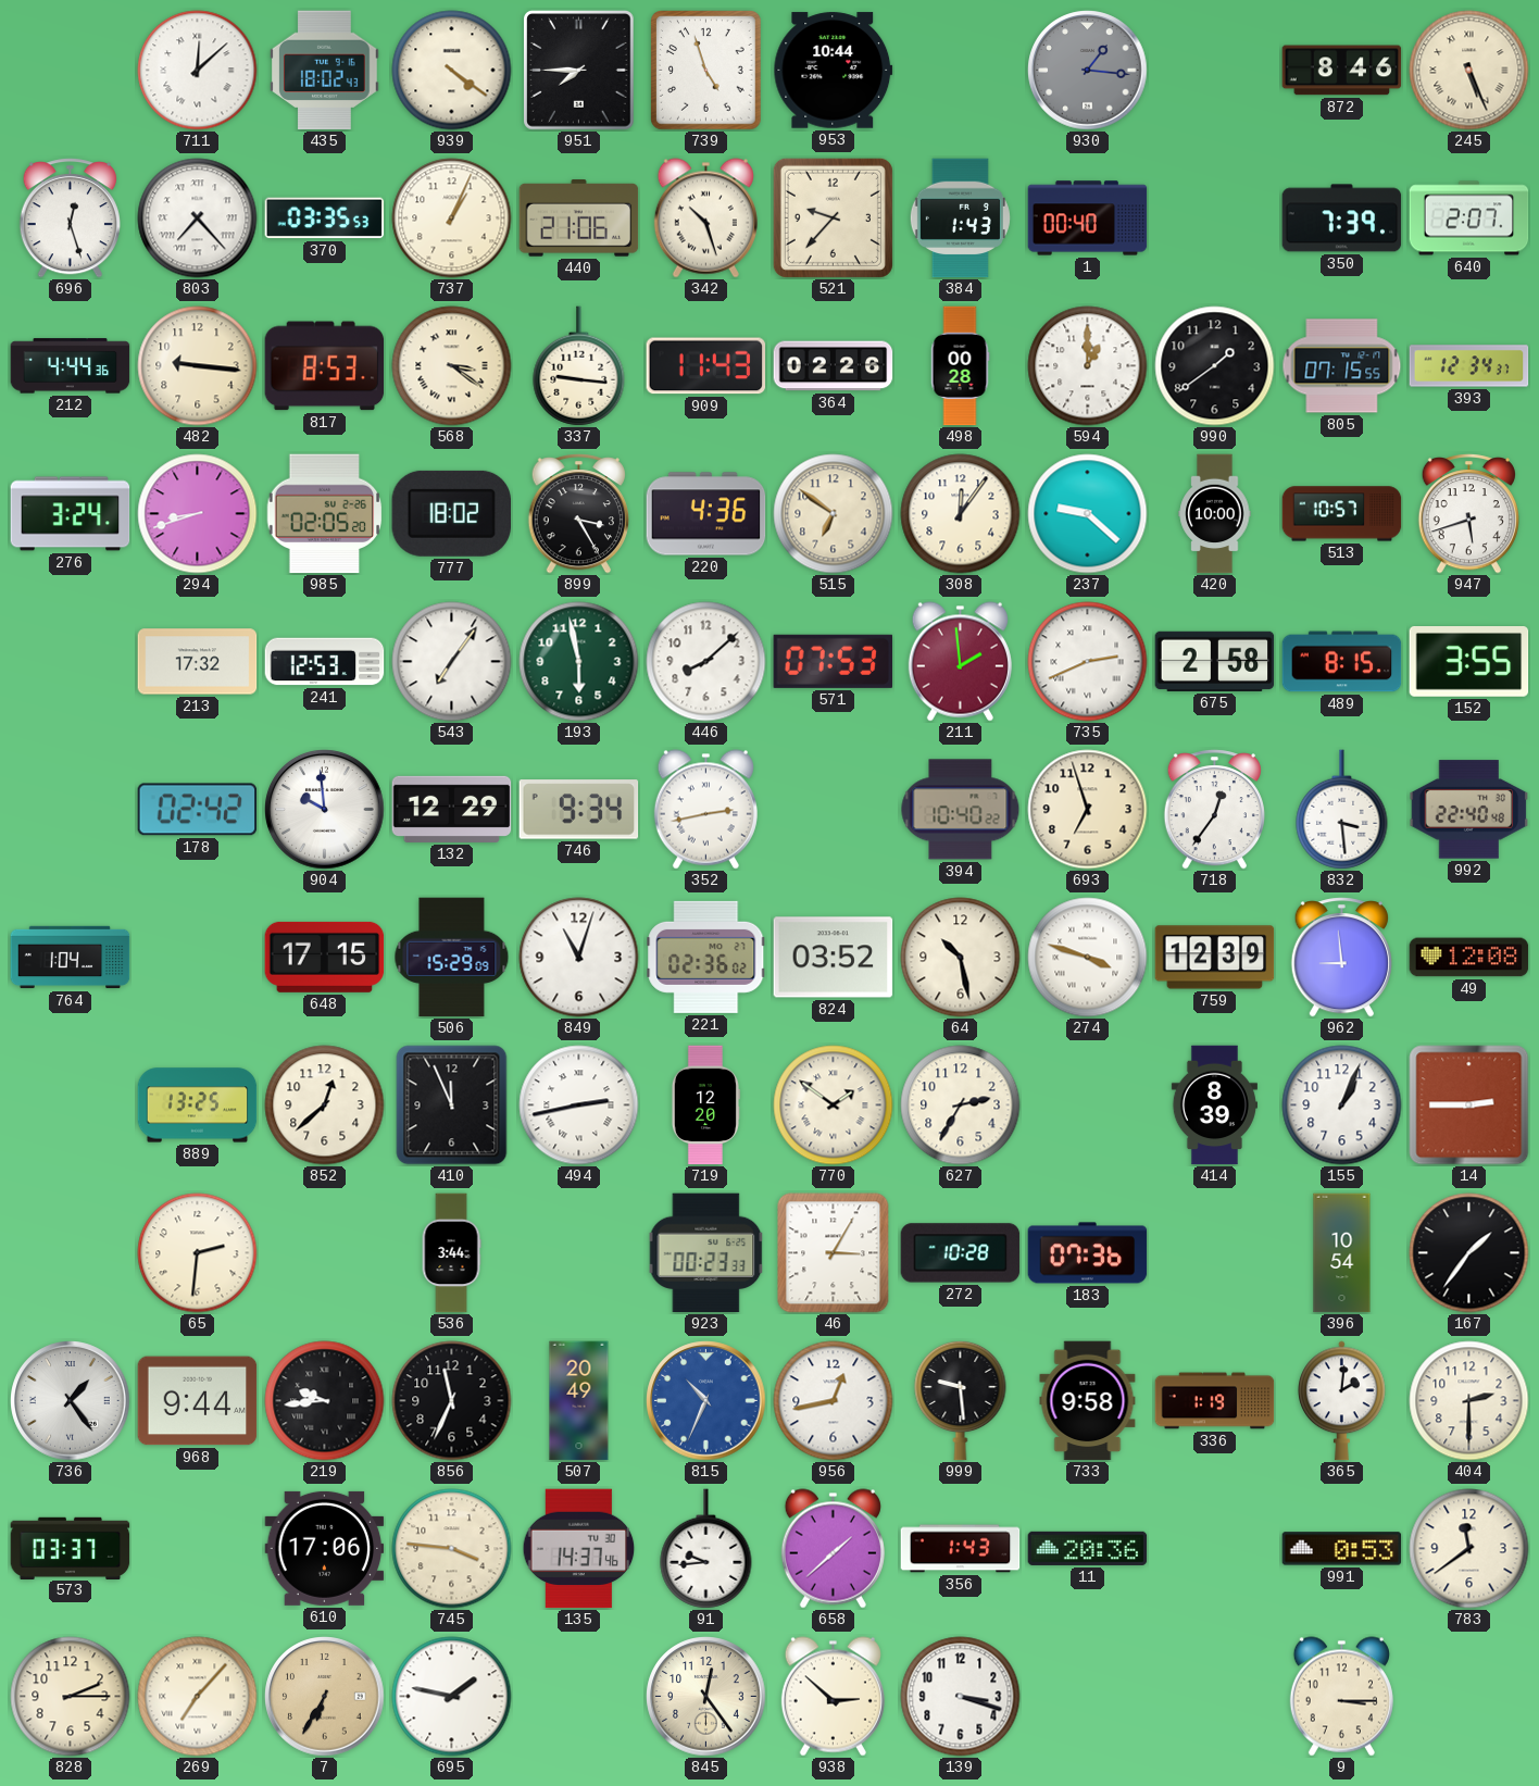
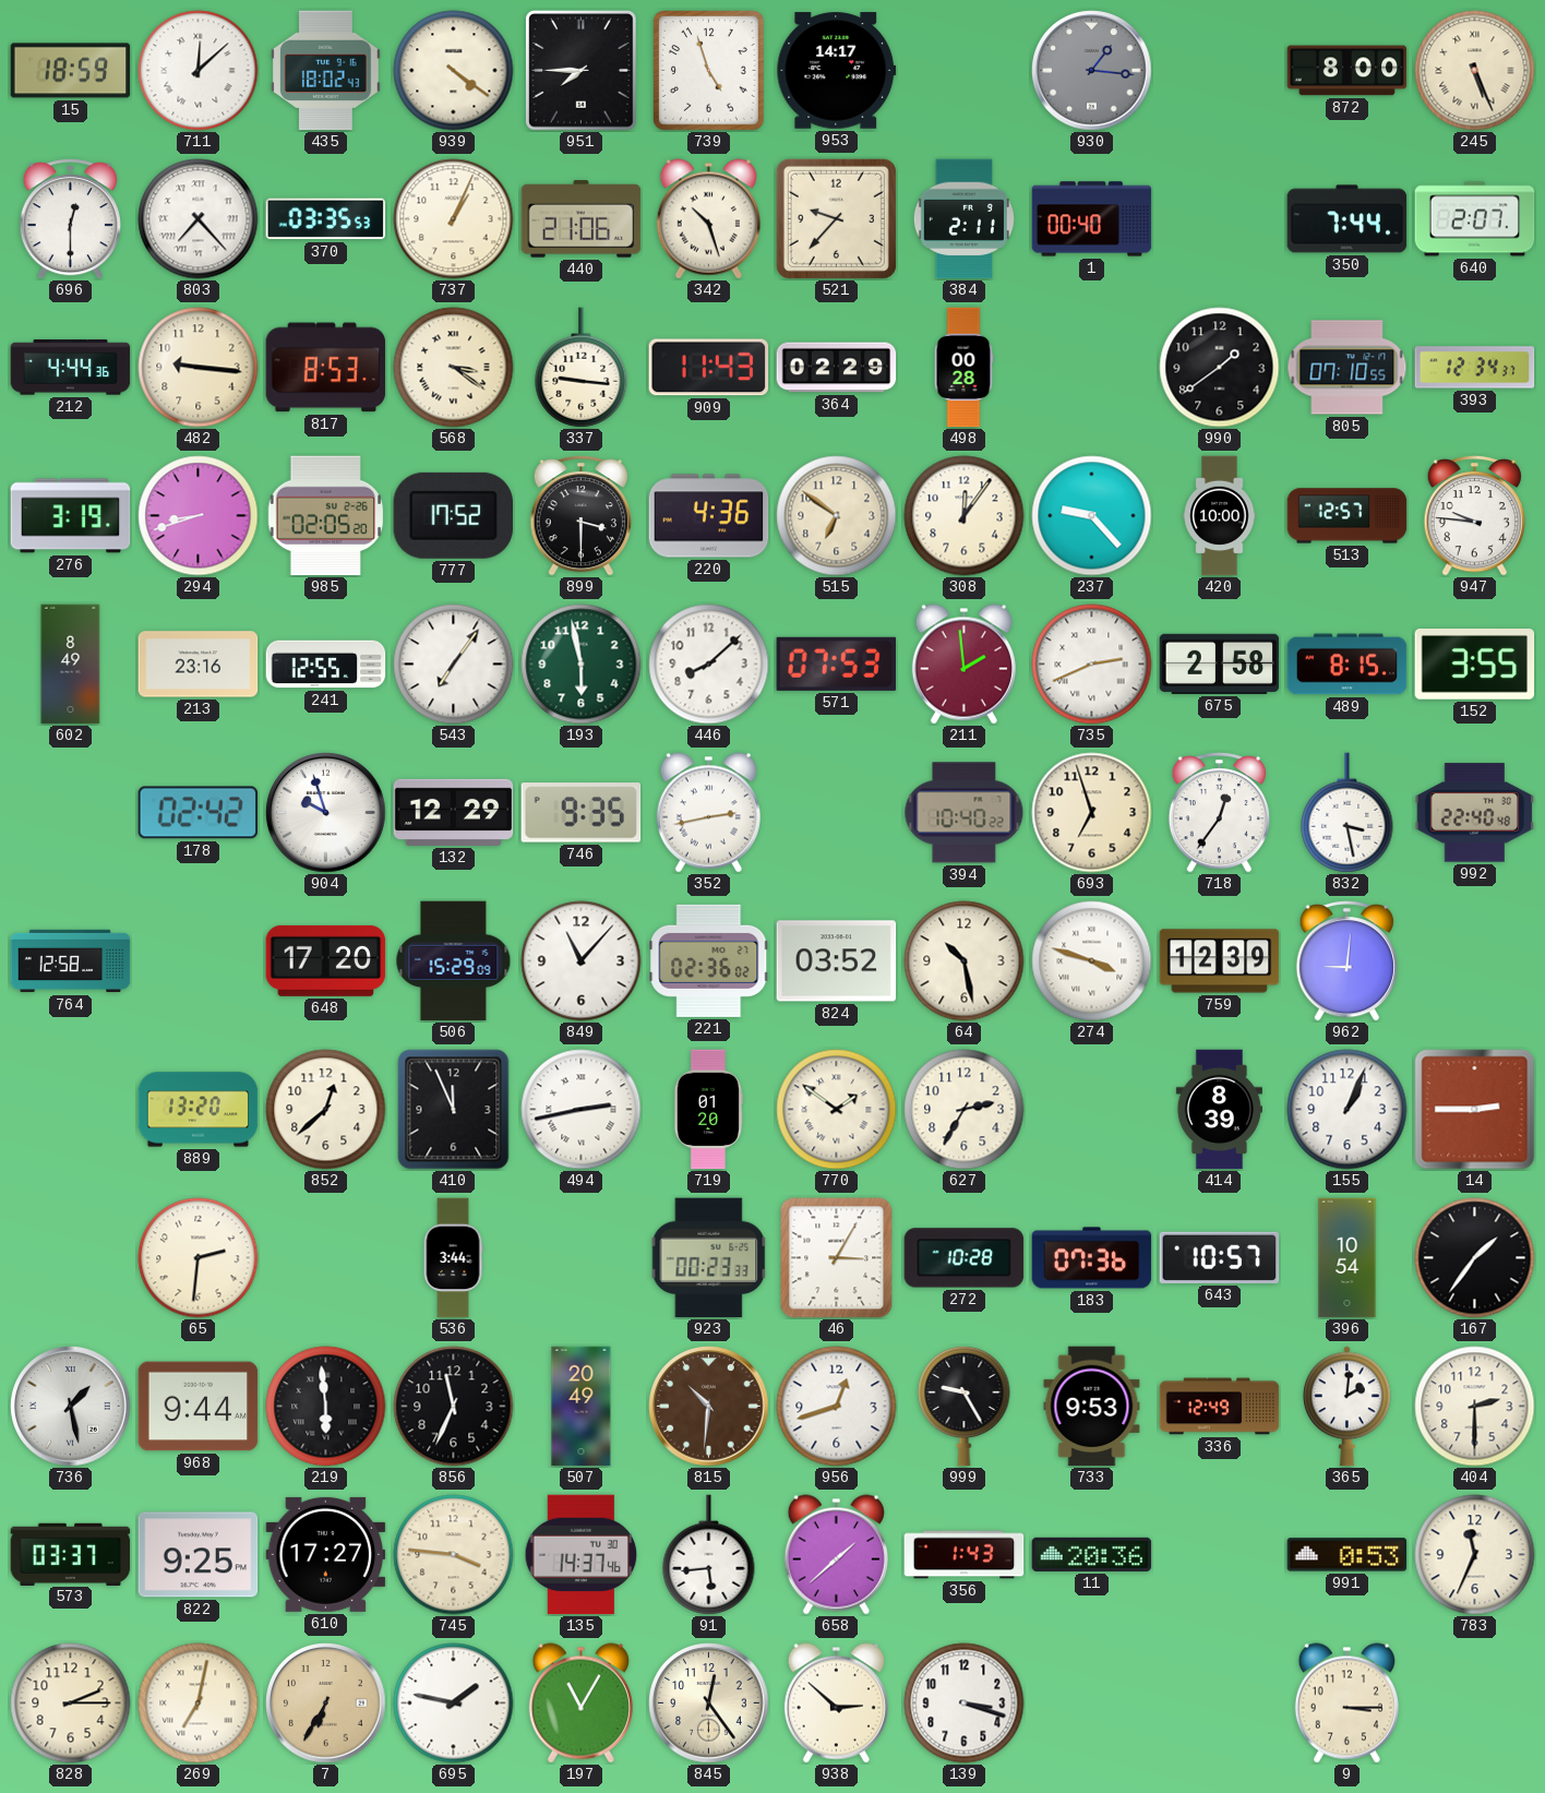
15: none -> 18:59
953: 10:44 -> 14:17
872: 8:46 -> 8:00
696: 12:27 -> 12:30
384: 1:43 -> 2:11
350: 7:39 -> 7:44
364: 02:26 -> 02:29
594: 1:00 -> none
805: 07:15 -> 07:10
276: 3:24 -> 3:19
777: 18:02 -> 17:52
899: 3:25 -> 3:30
237: 9:22 -> 9:23
513: 10:57 -> 12:57
947: 5:42 -> 9:46
602: none -> 8:49
213: 17:32 -> 23:16
241: 12:53 -> 12:55
904: 9:59 -> 9:57
746: 9:34 -> 9:35
832: 3:29 -> 3:28
764: 1:04 -> 12:58
648: 17:15 -> 17:20
849: 11:03 -> 11:07
962: 8:59 -> 9:01
49: 12:08 -> none
889: 13:25 -> 13:20
719: 12:20 -> 01:20
643: none -> 10:57
736: 1:24 -> 1:28
219: 9:44 -> 5:59
815: 10:34 -> 10:31
815 dial: blue -> brown
956: 12:43 -> 12:42
999: 9:29 -> 9:25
733: 9:58 -> 9:53
336: 1:19 -> 12:49
822: none -> 9:25
610: 17:06 -> 17:27
91: 9:44 -> 5:44
783: 11:39 -> 11:34
269: 7:07 -> 7:02
197: none -> 11:05
